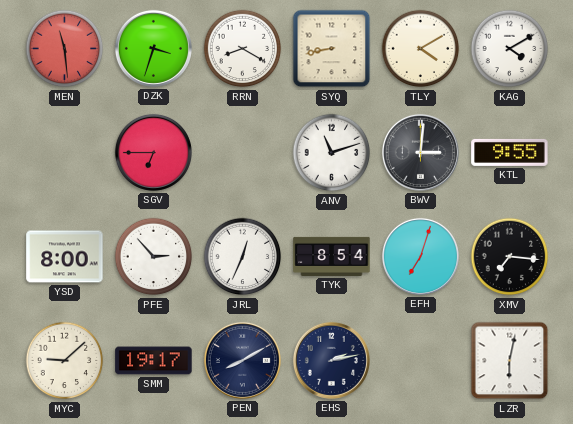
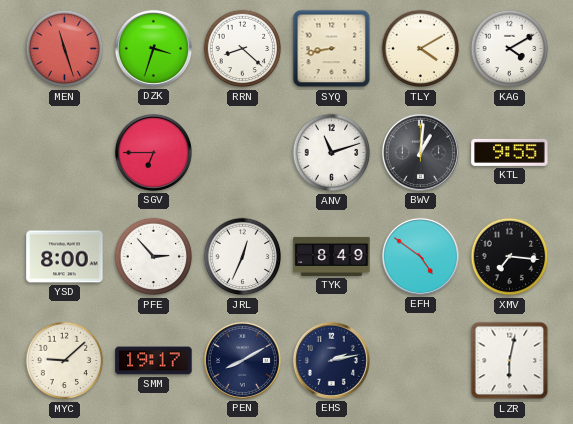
MEN: 11:29 -> 11:27
RRN: 8:20 -> 8:22
BWV: 3:01 -> 1:01
TYK: 8:54 -> 8:49
EFH: 7:03 -> 4:51
